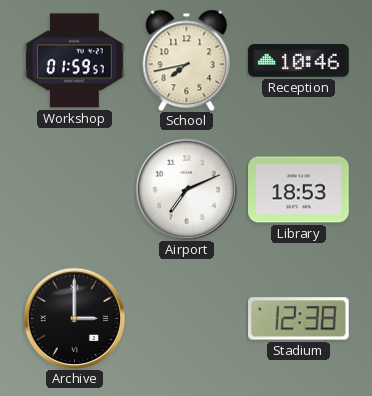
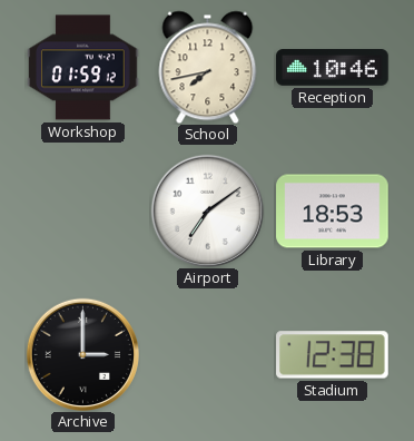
Workshop: 01:59:57 -> 01:59:12
Airport: 7:11 -> 7:09
